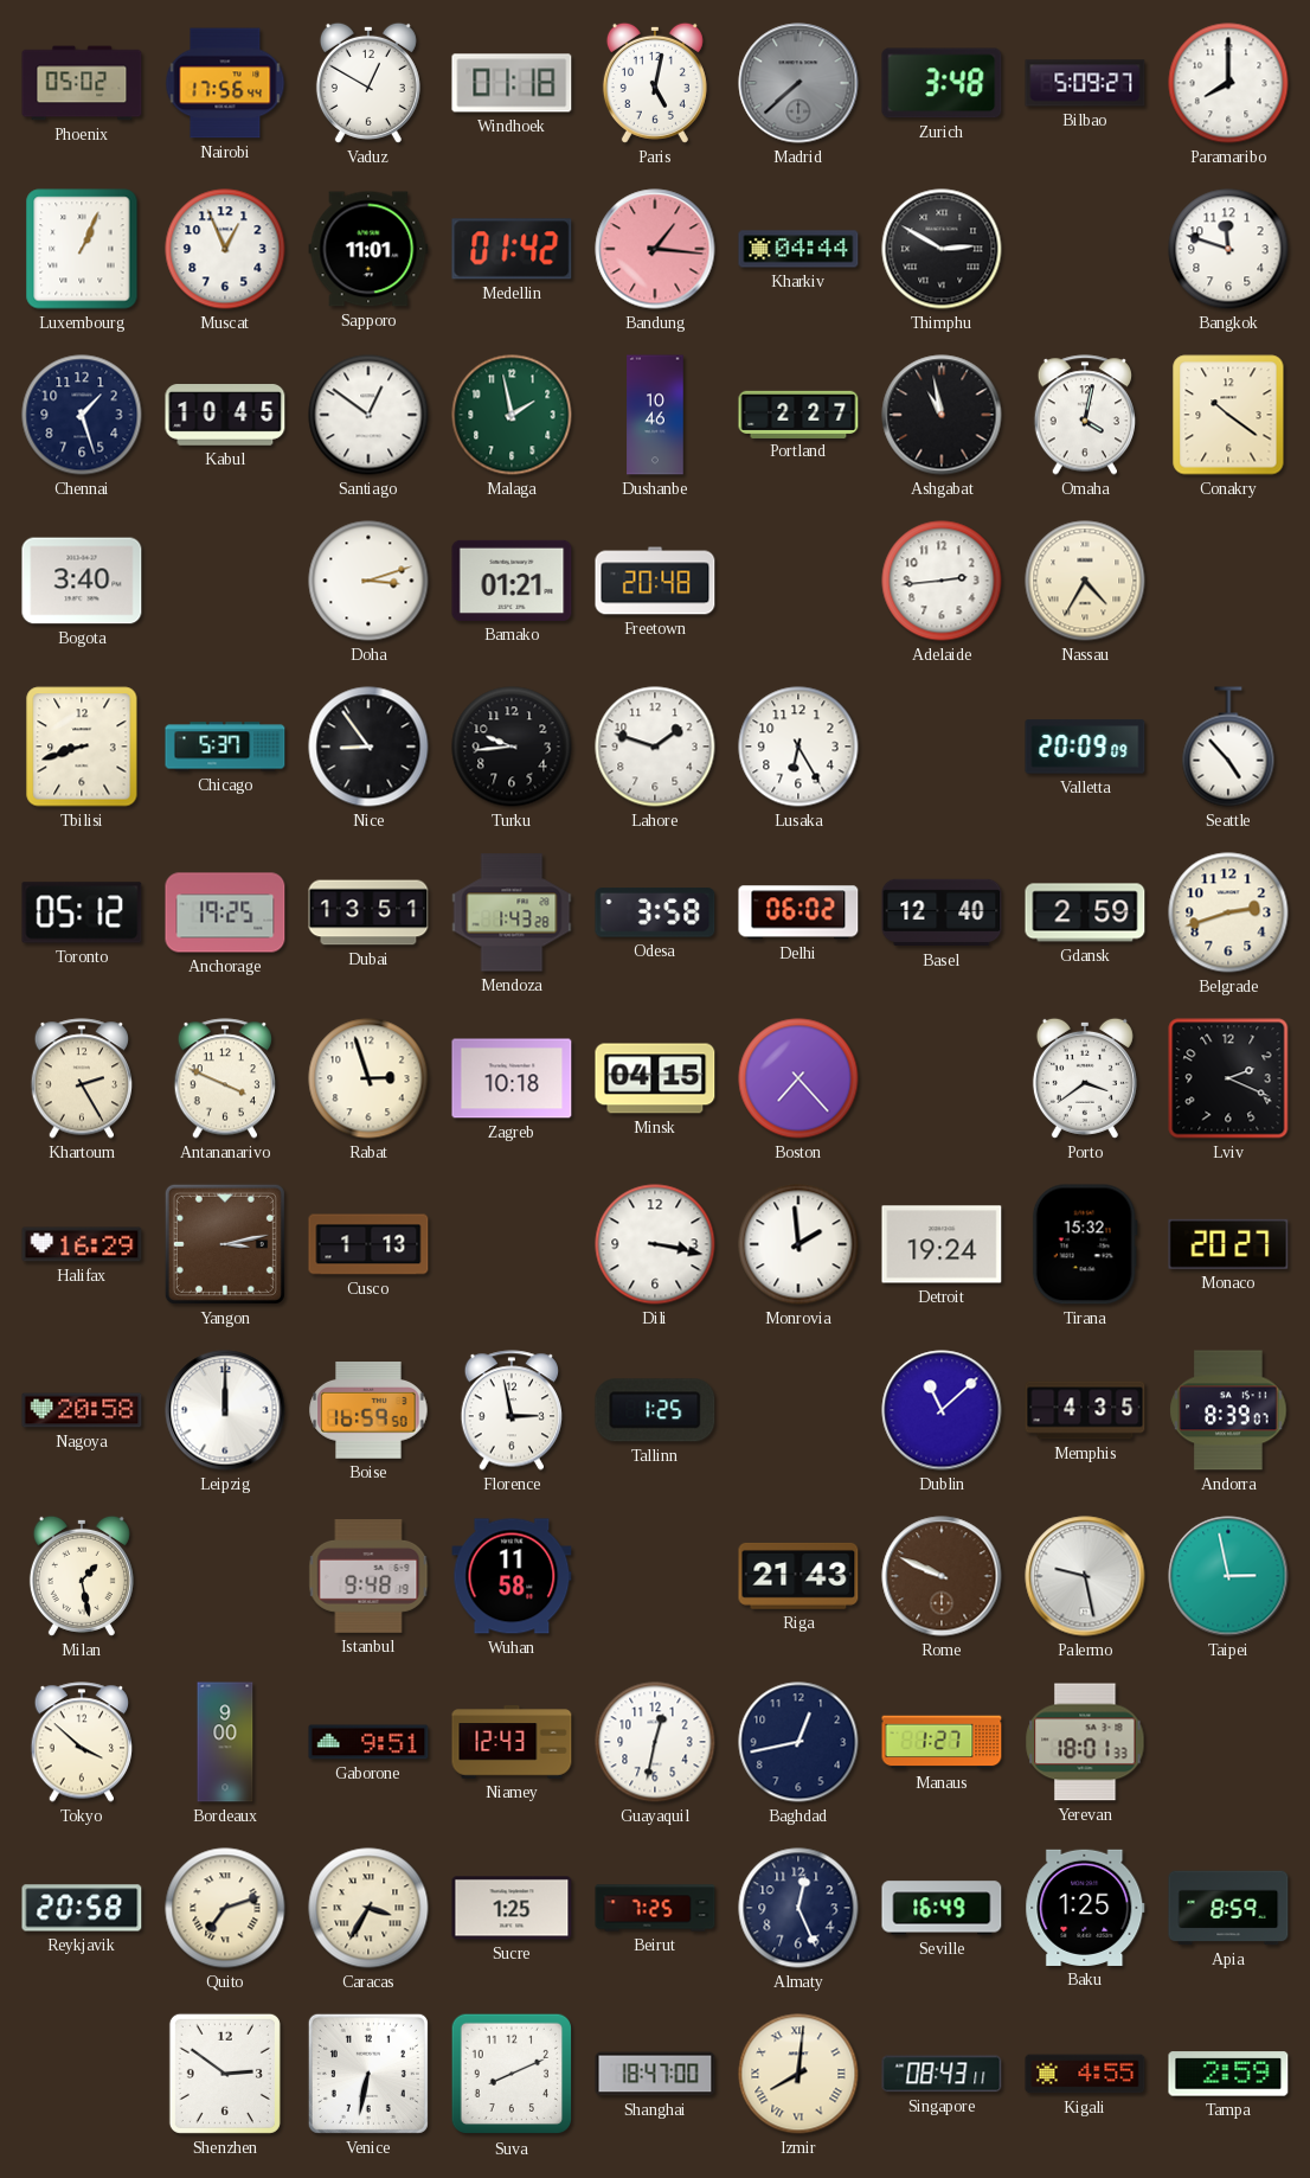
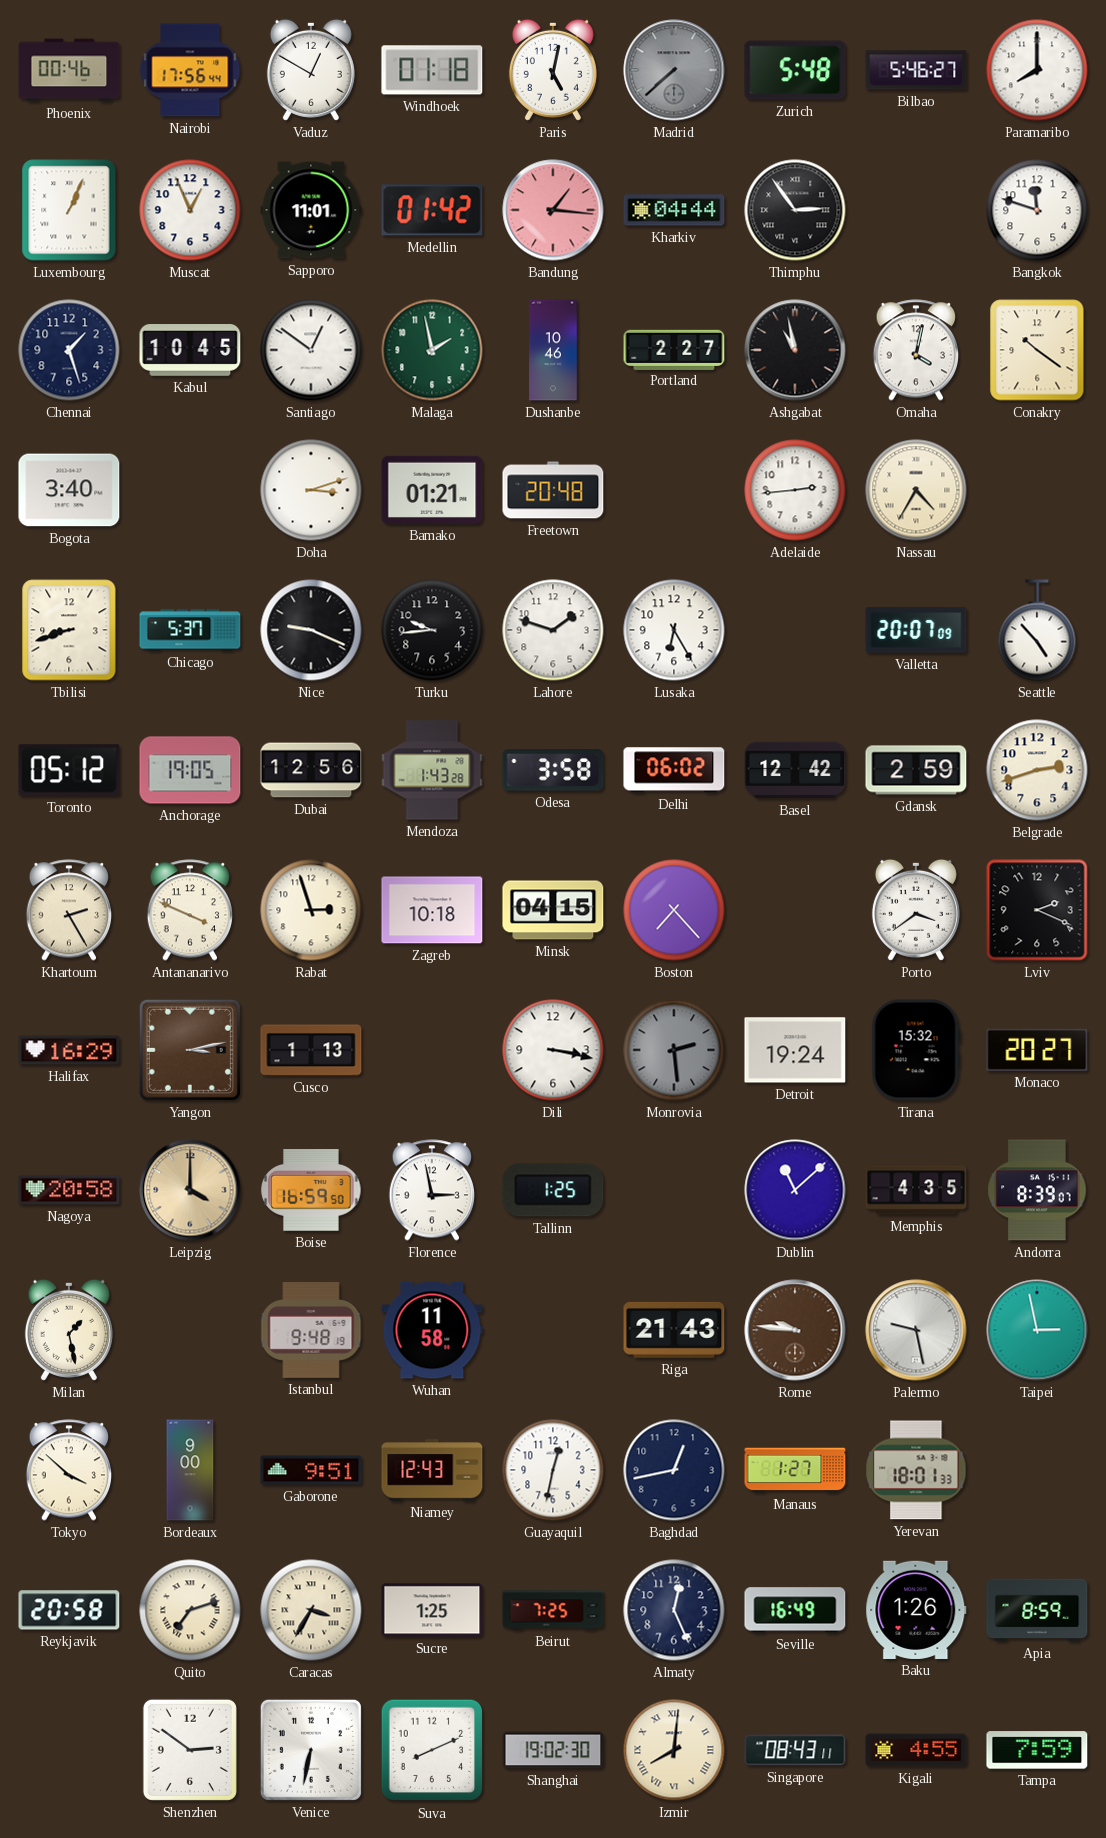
Phoenix: 05:02 -> 00:46
Zurich: 3:48 -> 5:48
Bilbao: 5:09 -> 5:46
Thimphu: 2:50 -> 2:54
Nice: 8:54 -> 9:19
Valletta: 20:09 -> 20:07
Anchorage: 19:25 -> 19:05
Dubai: 13:51 -> 12:56
Basel: 12:40 -> 12:42
Monrovia: 1:59 -> 2:29
Monrovia dial: white -> grey
Leipzig: 12:00 -> 4:00
Leipzig dial: white -> champagne
Rome: 9:49 -> 9:46
Baku: 1:25 -> 1:26
Shanghai: 18:47 -> 19:02
Tampa: 2:59 -> 7:59
